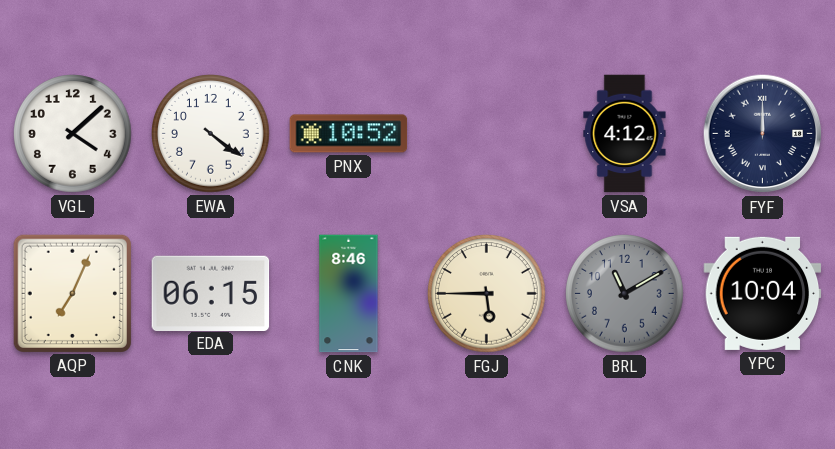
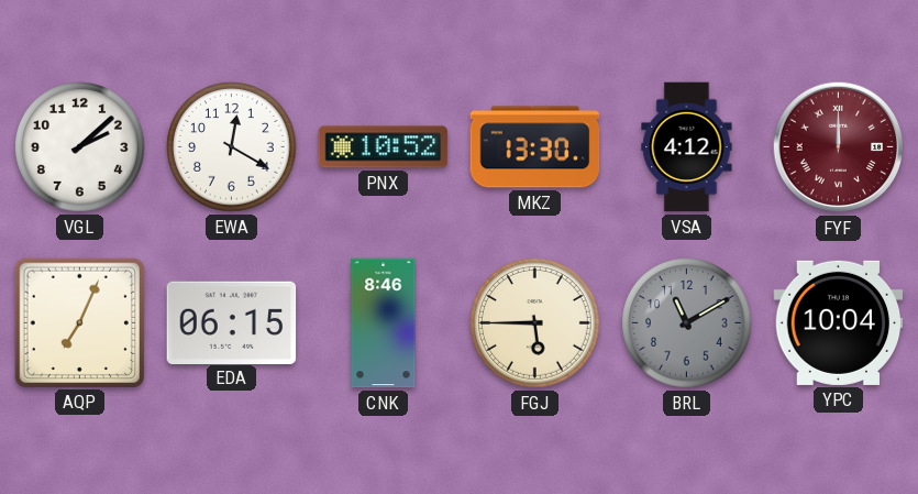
VGL: 4:08 -> 2:08
EWA: 4:21 -> 12:20
MKZ: none -> 13:30
FYF dial: navy -> burgundy
